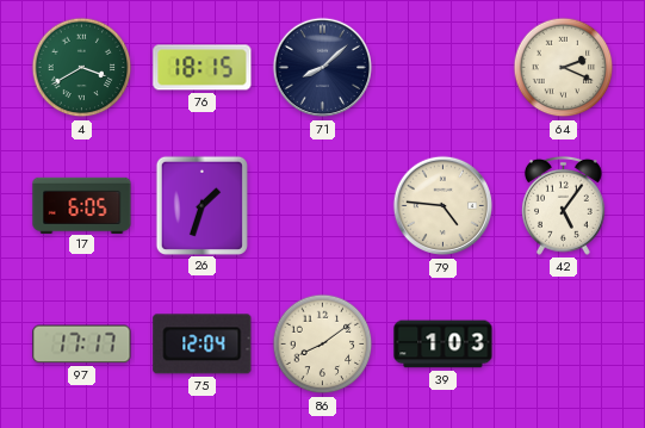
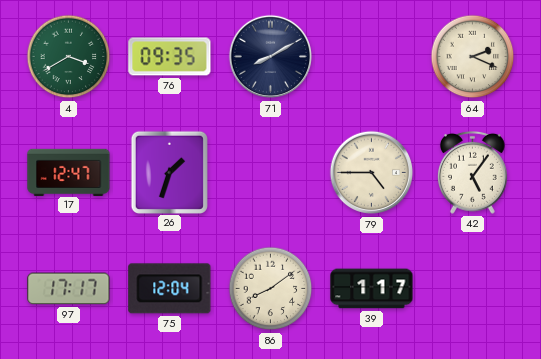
76: 18:15 -> 09:35
71: 8:08 -> 8:10
17: 6:05 -> 12:47
79: 4:46 -> 4:45
39: 1:03 -> 1:17
